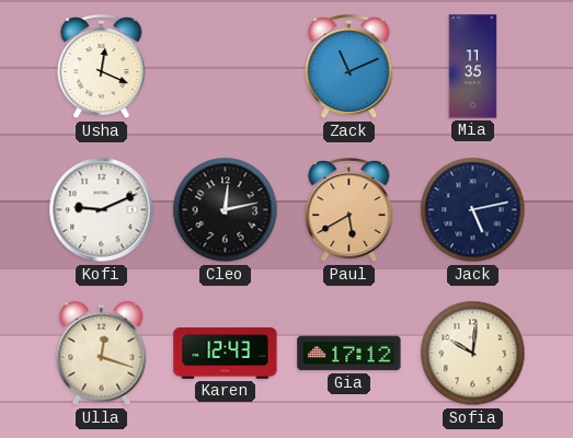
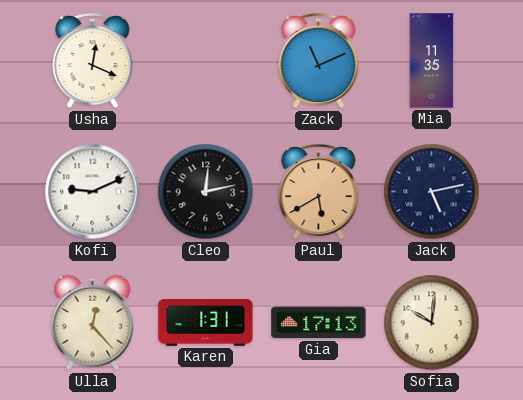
Ulla: 12:18 -> 12:23
Karen: 12:43 -> 1:31
Gia: 17:12 -> 17:13
